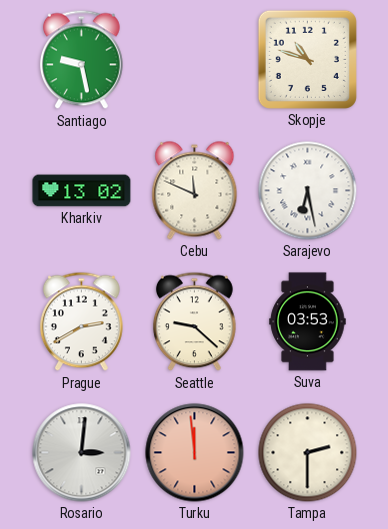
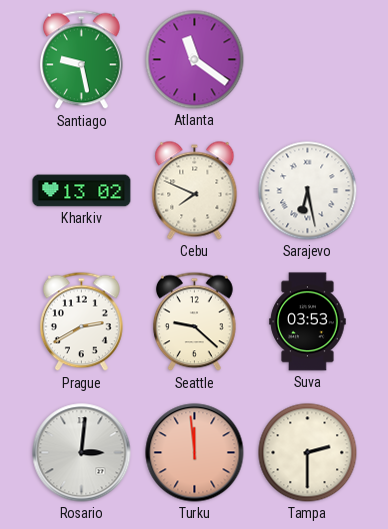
Atlanta: none -> 11:21
Skopje: 10:48 -> none
Cebu: 11:49 -> 7:49
